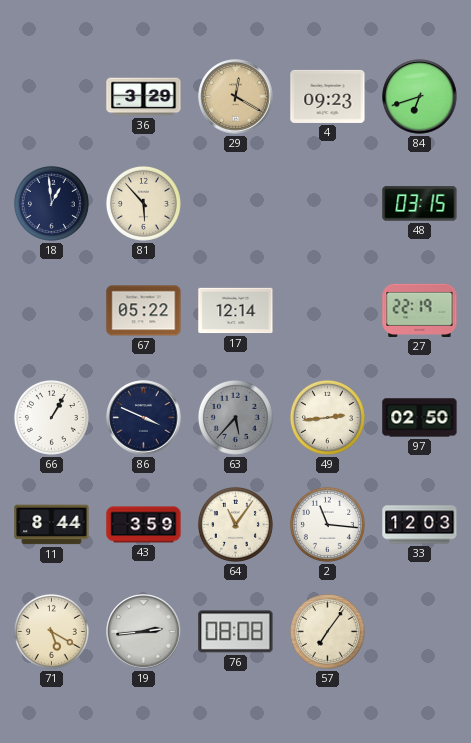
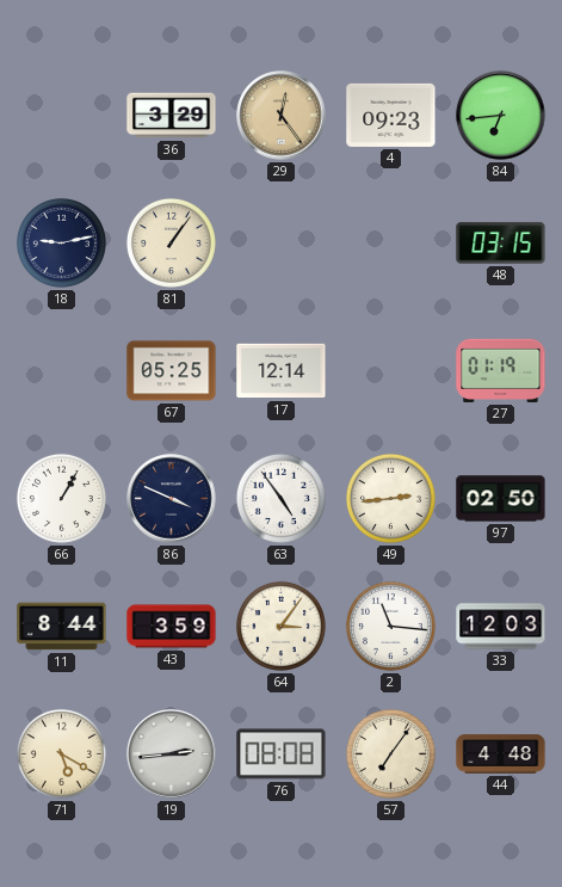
29: 12:20 -> 12:24
84: 6:42 -> 6:44
18: 12:59 -> 9:13
81: 5:53 -> 1:06
67: 05:22 -> 05:25
27: 22:19 -> 01:19
63: 5:37 -> 4:54
63 dial: grey -> white
64: 11:06 -> 3:06
44: none -> 4:48
